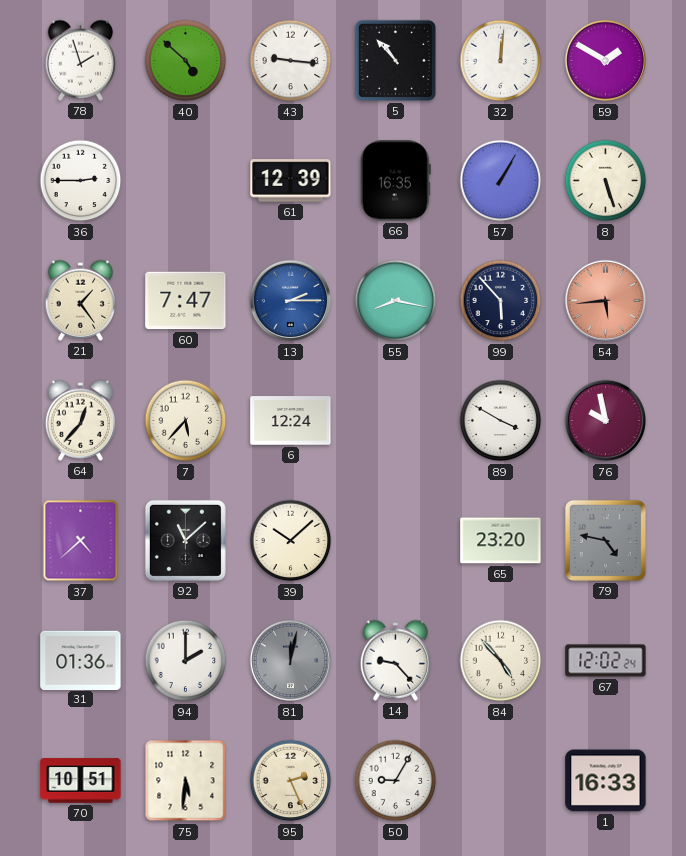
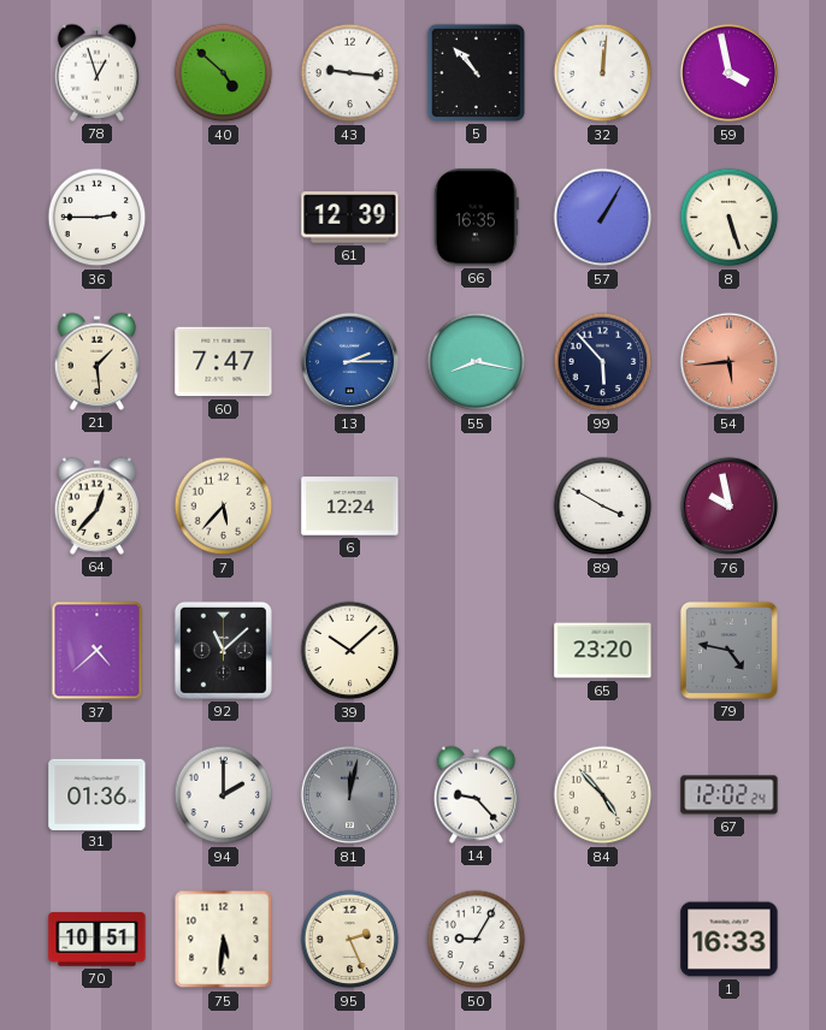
78: 1:57 -> 12:57
59: 1:50 -> 3:58
21: 1:24 -> 1:29
